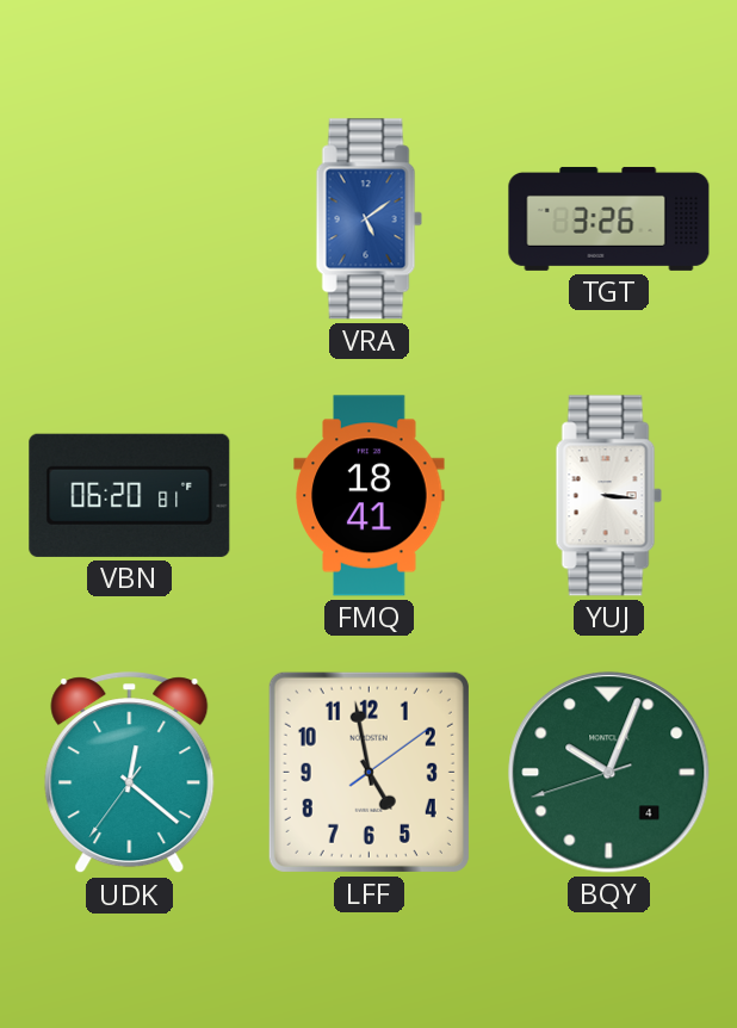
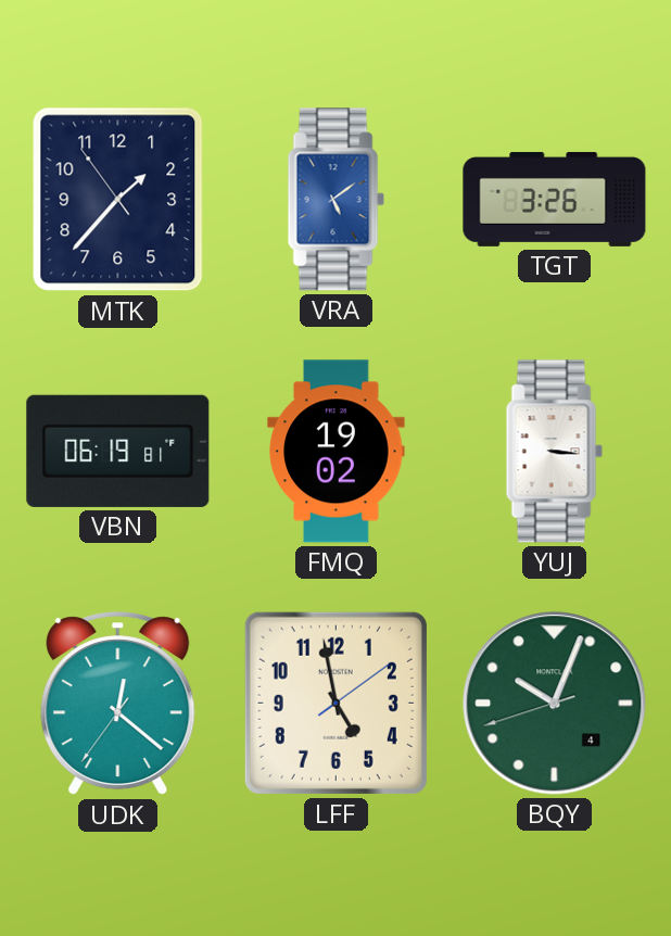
MTK: none -> 1:36
VBN: 06:20 -> 06:19
FMQ: 18:41 -> 19:02
